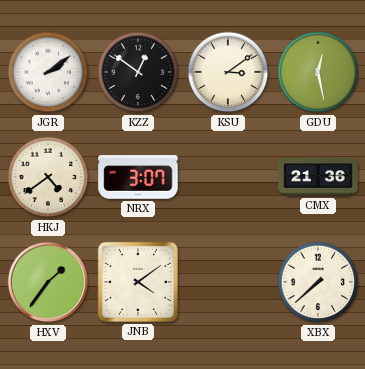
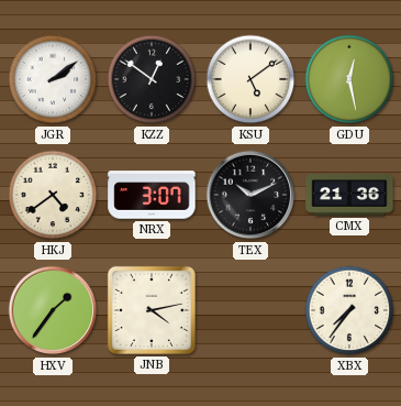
KSU: 3:09 -> 5:09
TEX: none -> 10:11
JNB: 4:09 -> 4:13
XBX: 7:38 -> 7:36
